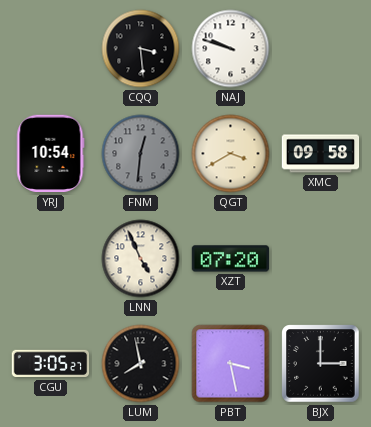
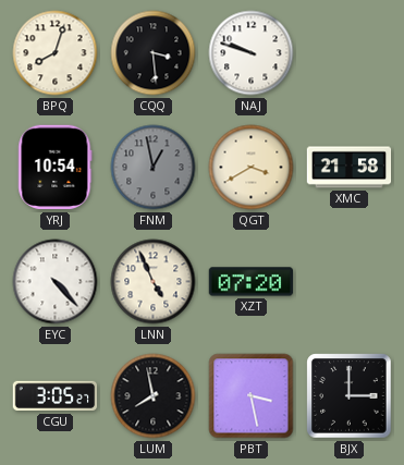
BPQ: none -> 8:03
FNM: 12:31 -> 12:58
XMC: 09:58 -> 21:58
EYC: none -> 4:23
